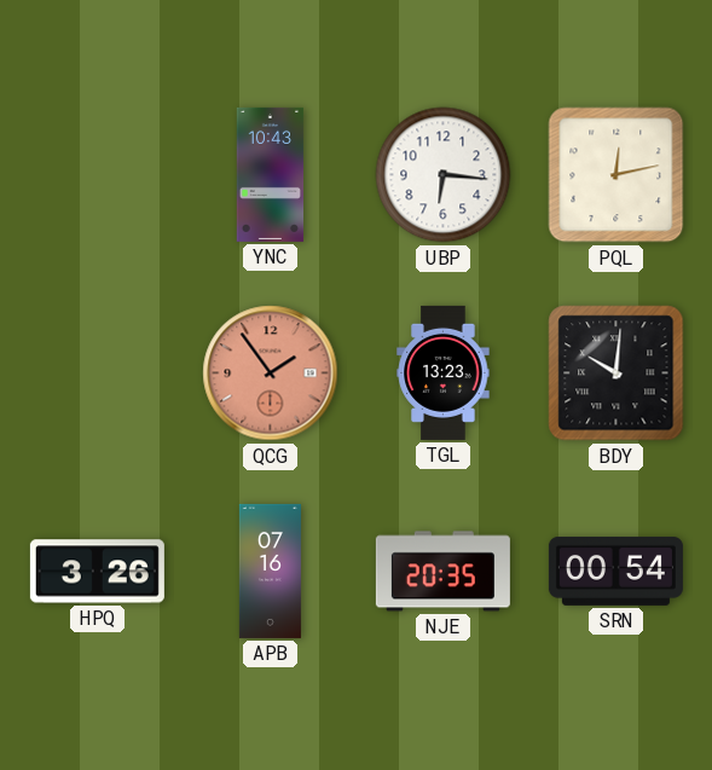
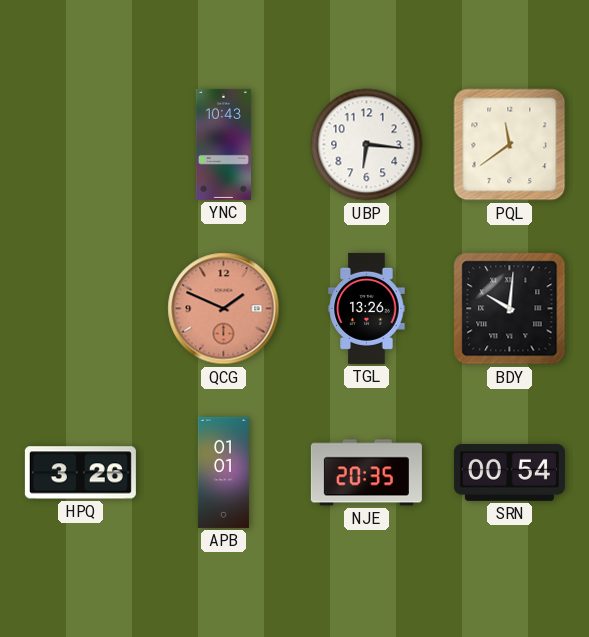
PQL: 12:13 -> 11:39
QCG: 1:54 -> 1:49
TGL: 13:23 -> 13:26
APB: 07:16 -> 01:01
